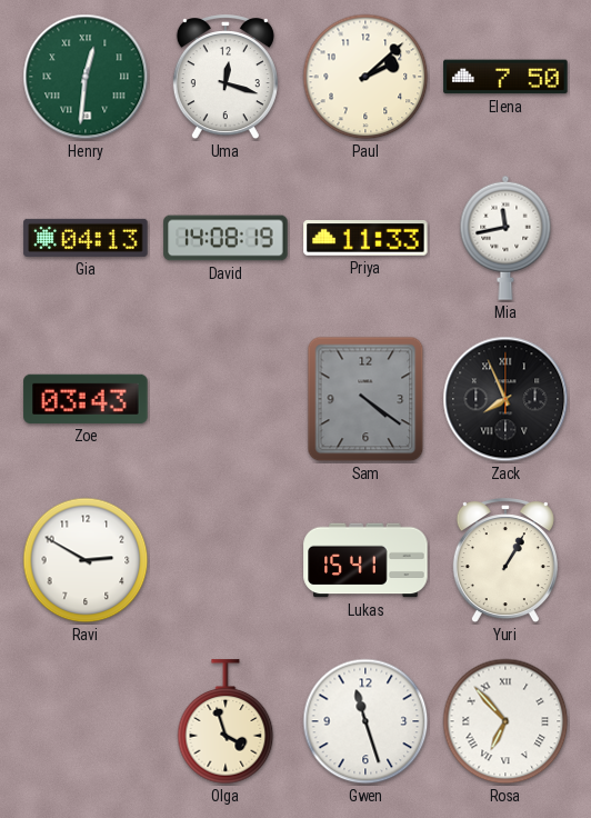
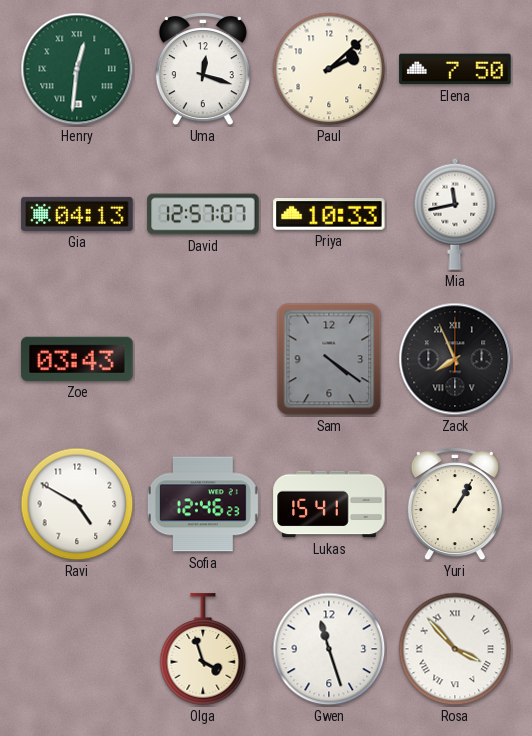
David: 14:08 -> 12:57
Priya: 11:33 -> 10:33
Ravi: 2:50 -> 4:50
Sofia: none -> 12:46
Rosa: 6:53 -> 3:53
